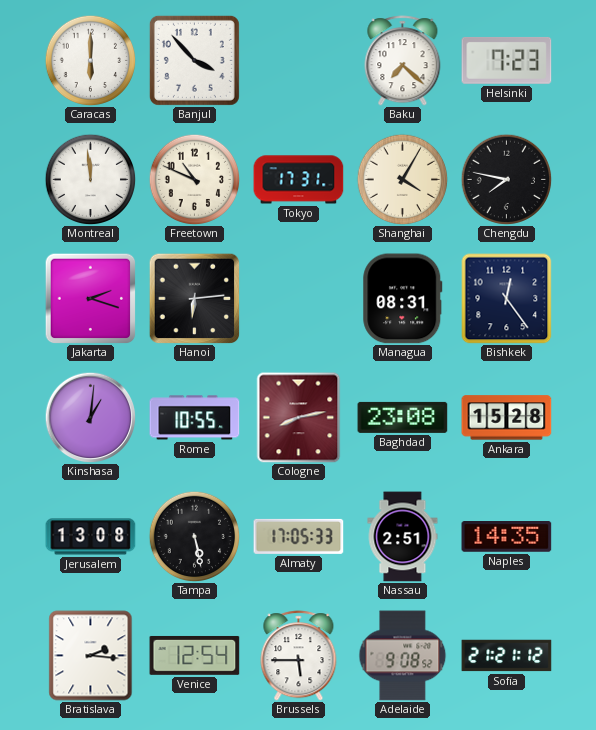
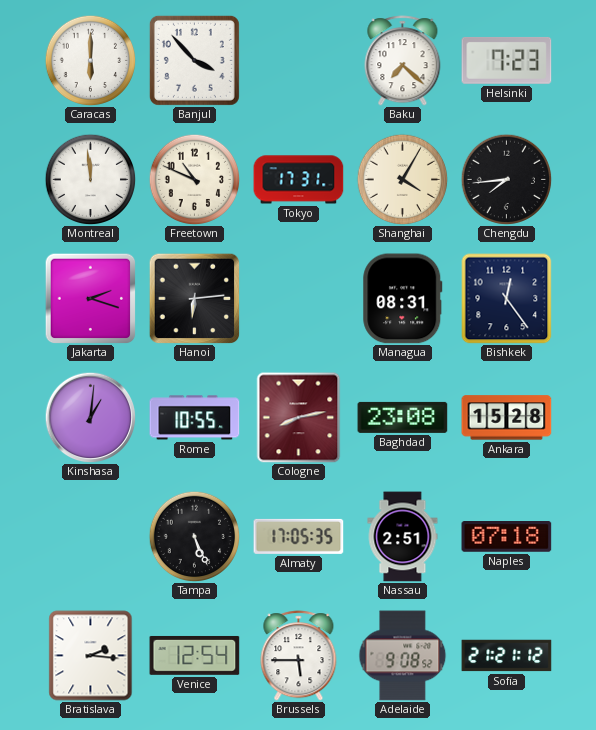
Chengdu: 7:47 -> 7:44
Jerusalem: 13:08 -> none
Tampa: 5:28 -> 5:26
Almaty: 17:05:33 -> 17:05:35
Naples: 14:35 -> 07:18
